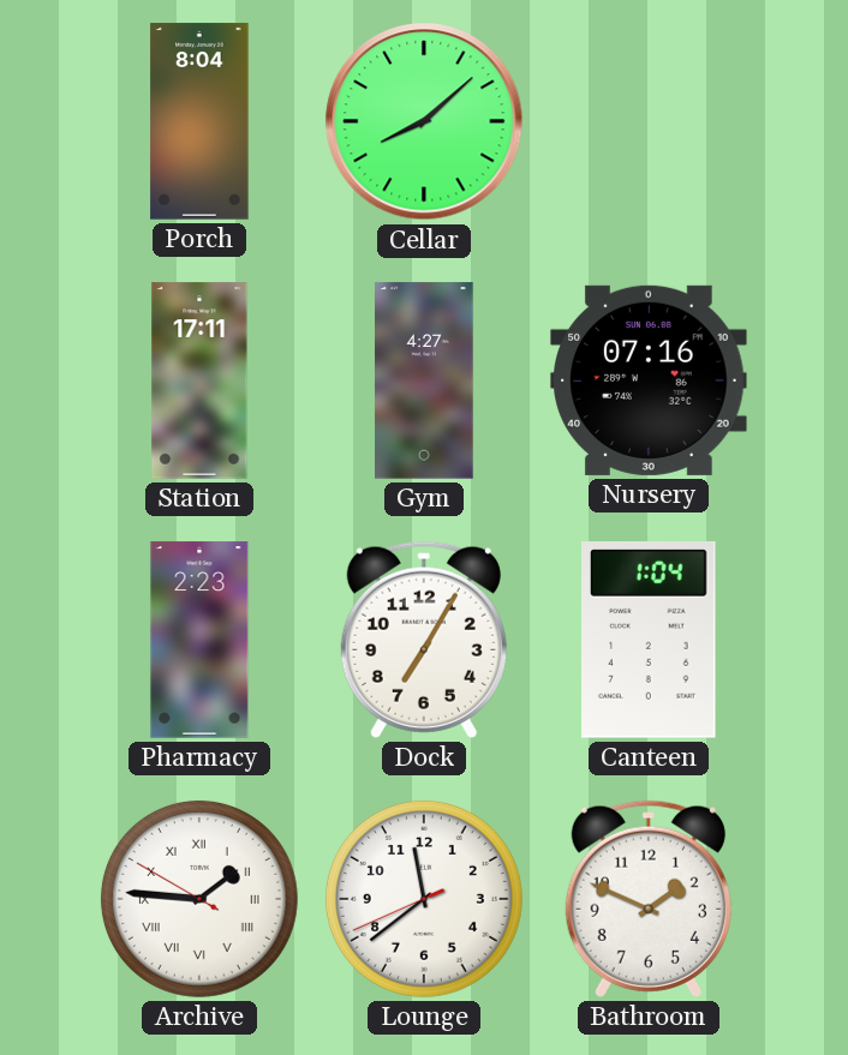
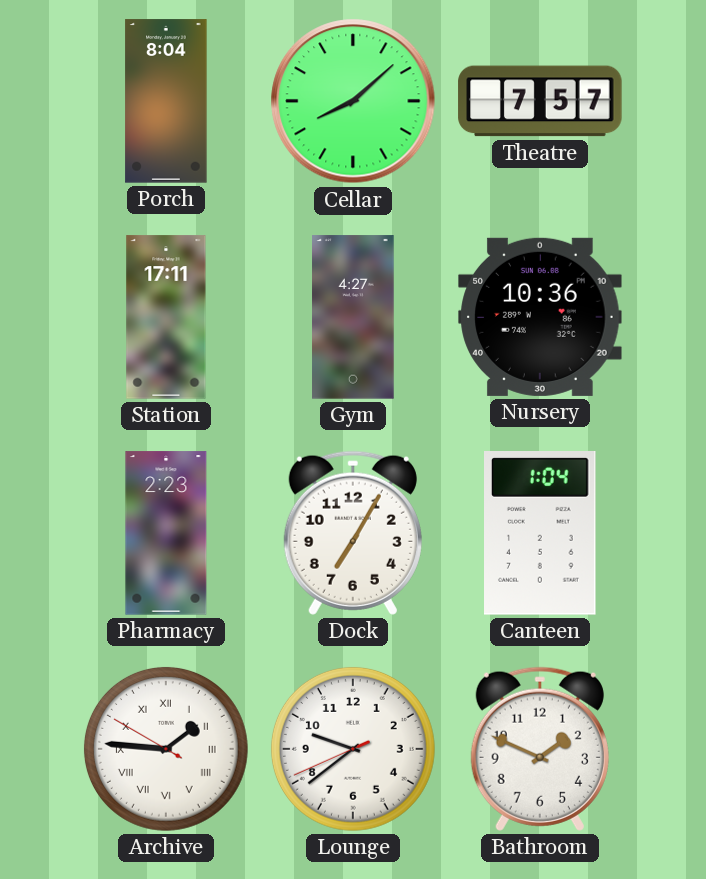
Theatre: none -> 7:57
Nursery: 07:16 -> 10:36
Lounge: 11:38 -> 9:38
